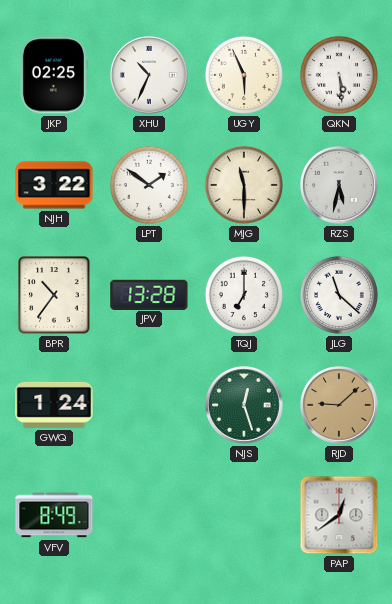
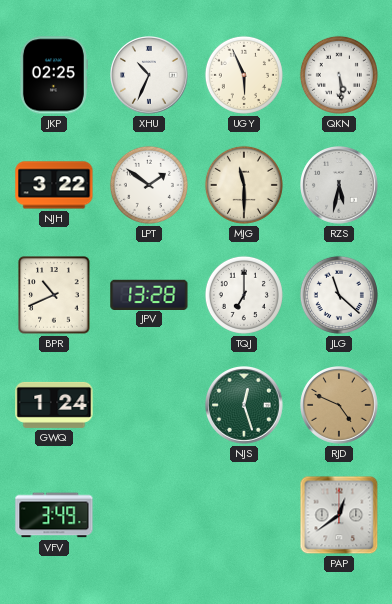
BPR: 10:36 -> 10:41
RJD: 9:08 -> 4:49
VFV: 8:49 -> 3:49
